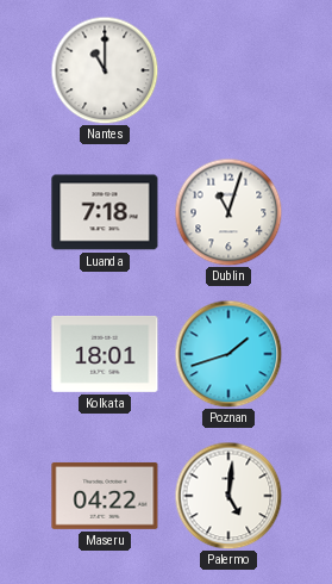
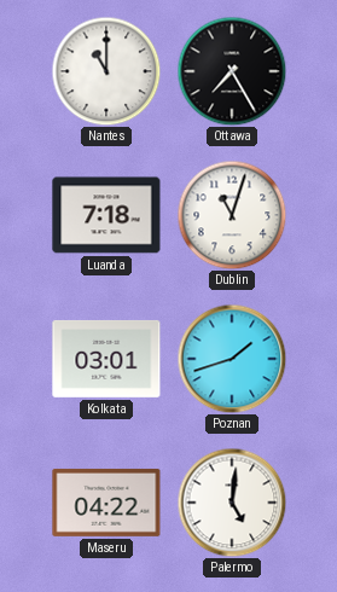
Ottawa: none -> 7:25
Kolkata: 18:01 -> 03:01
